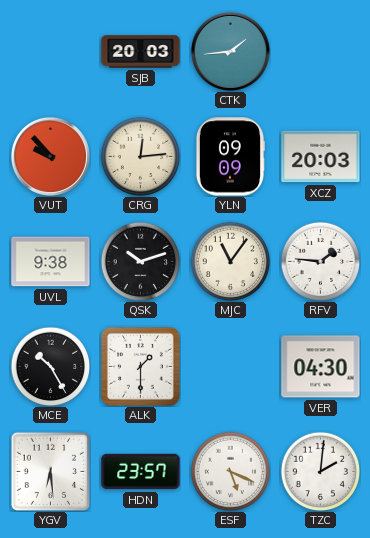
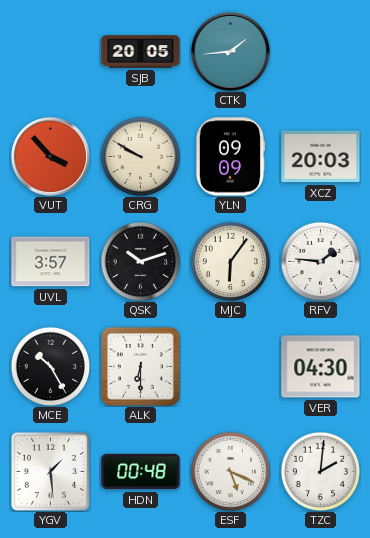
SJB: 20:03 -> 20:05
VUT: 9:53 -> 3:53
CRG: 12:14 -> 9:50
UVL: 9:38 -> 3:57
MJC: 11:06 -> 6:06
ALK: 1:30 -> 6:30
YGV: 6:29 -> 1:29
HDN: 23:57 -> 00:48
